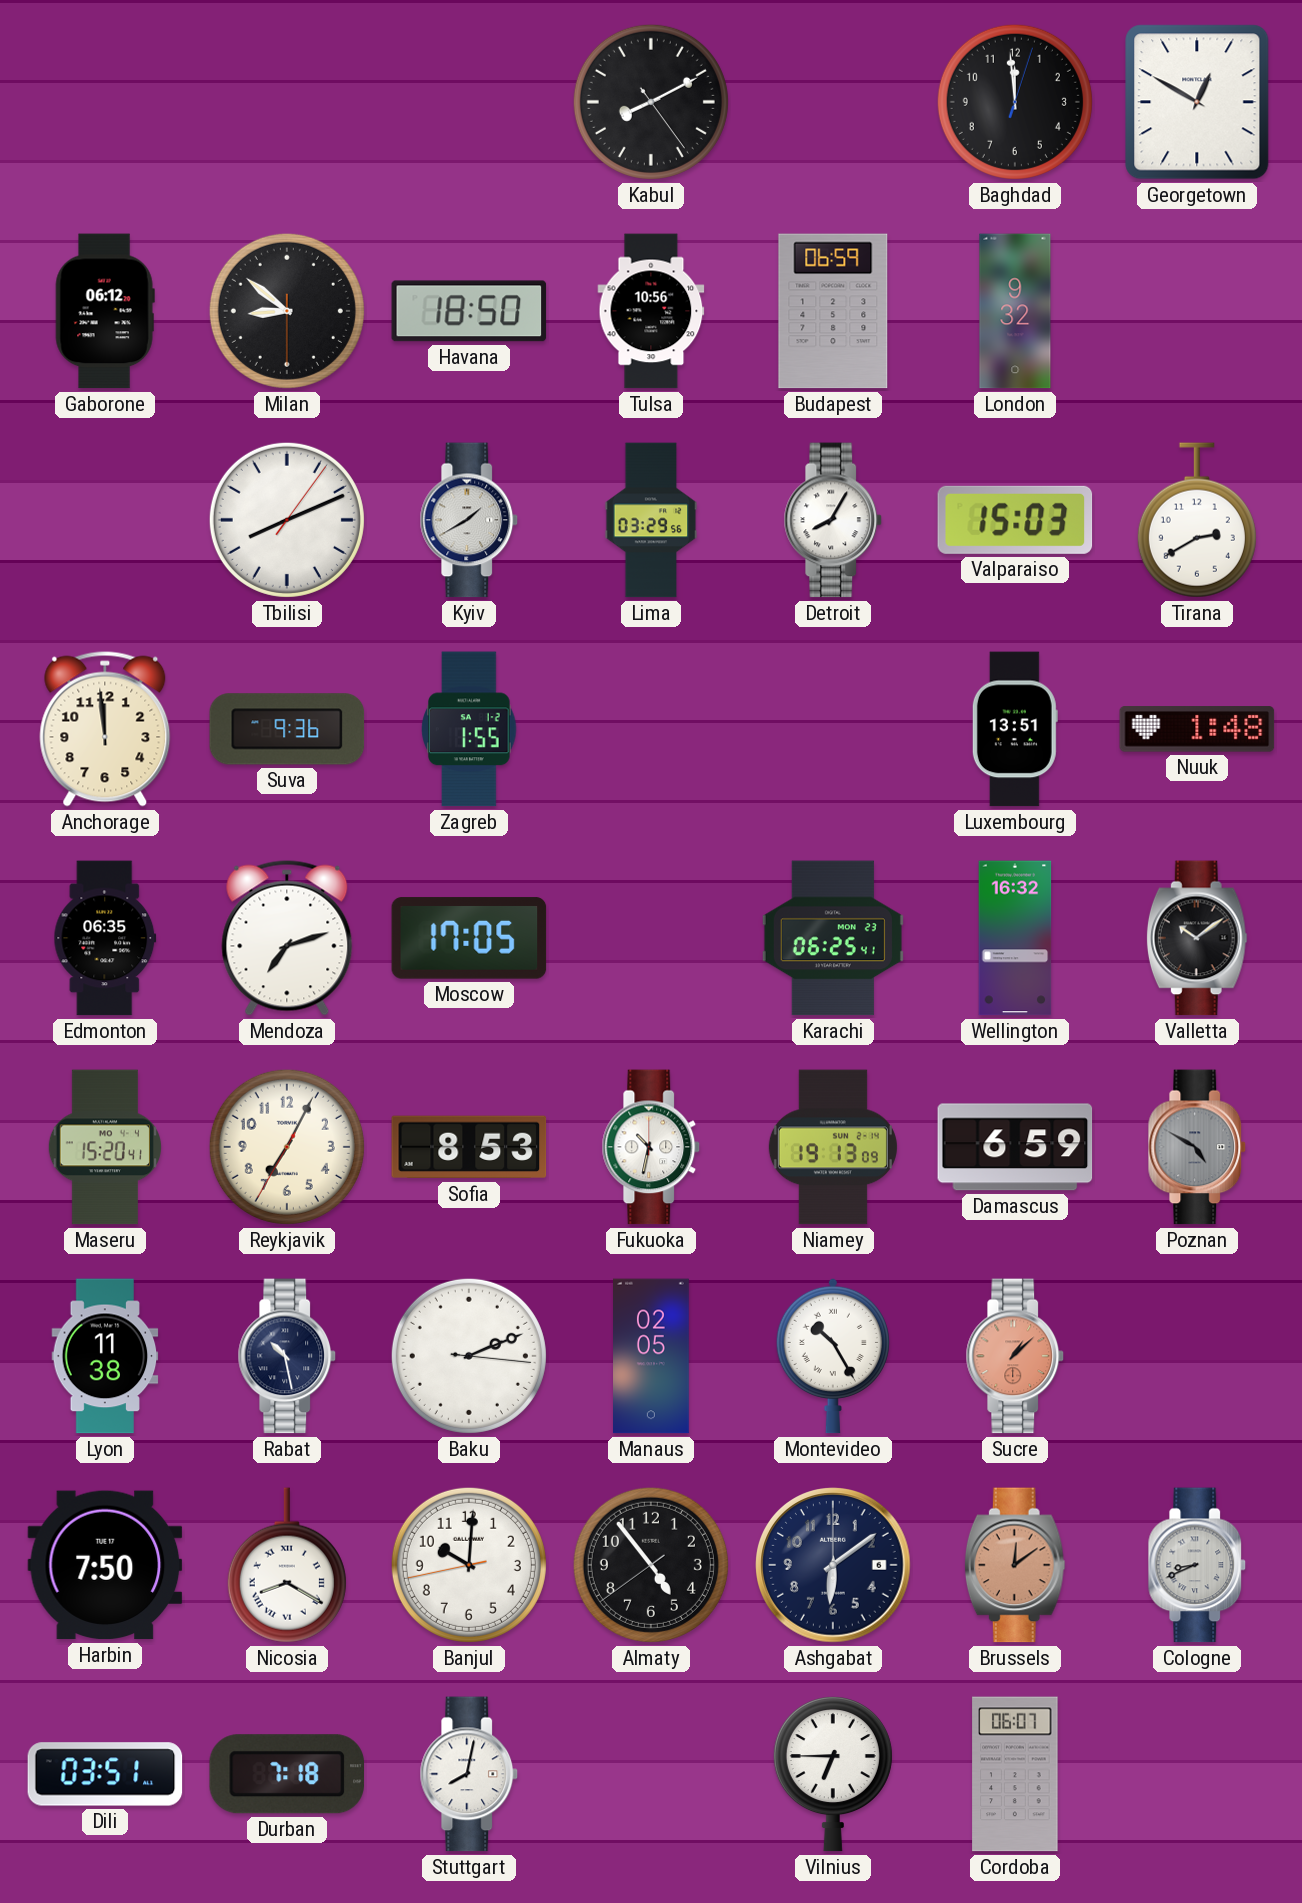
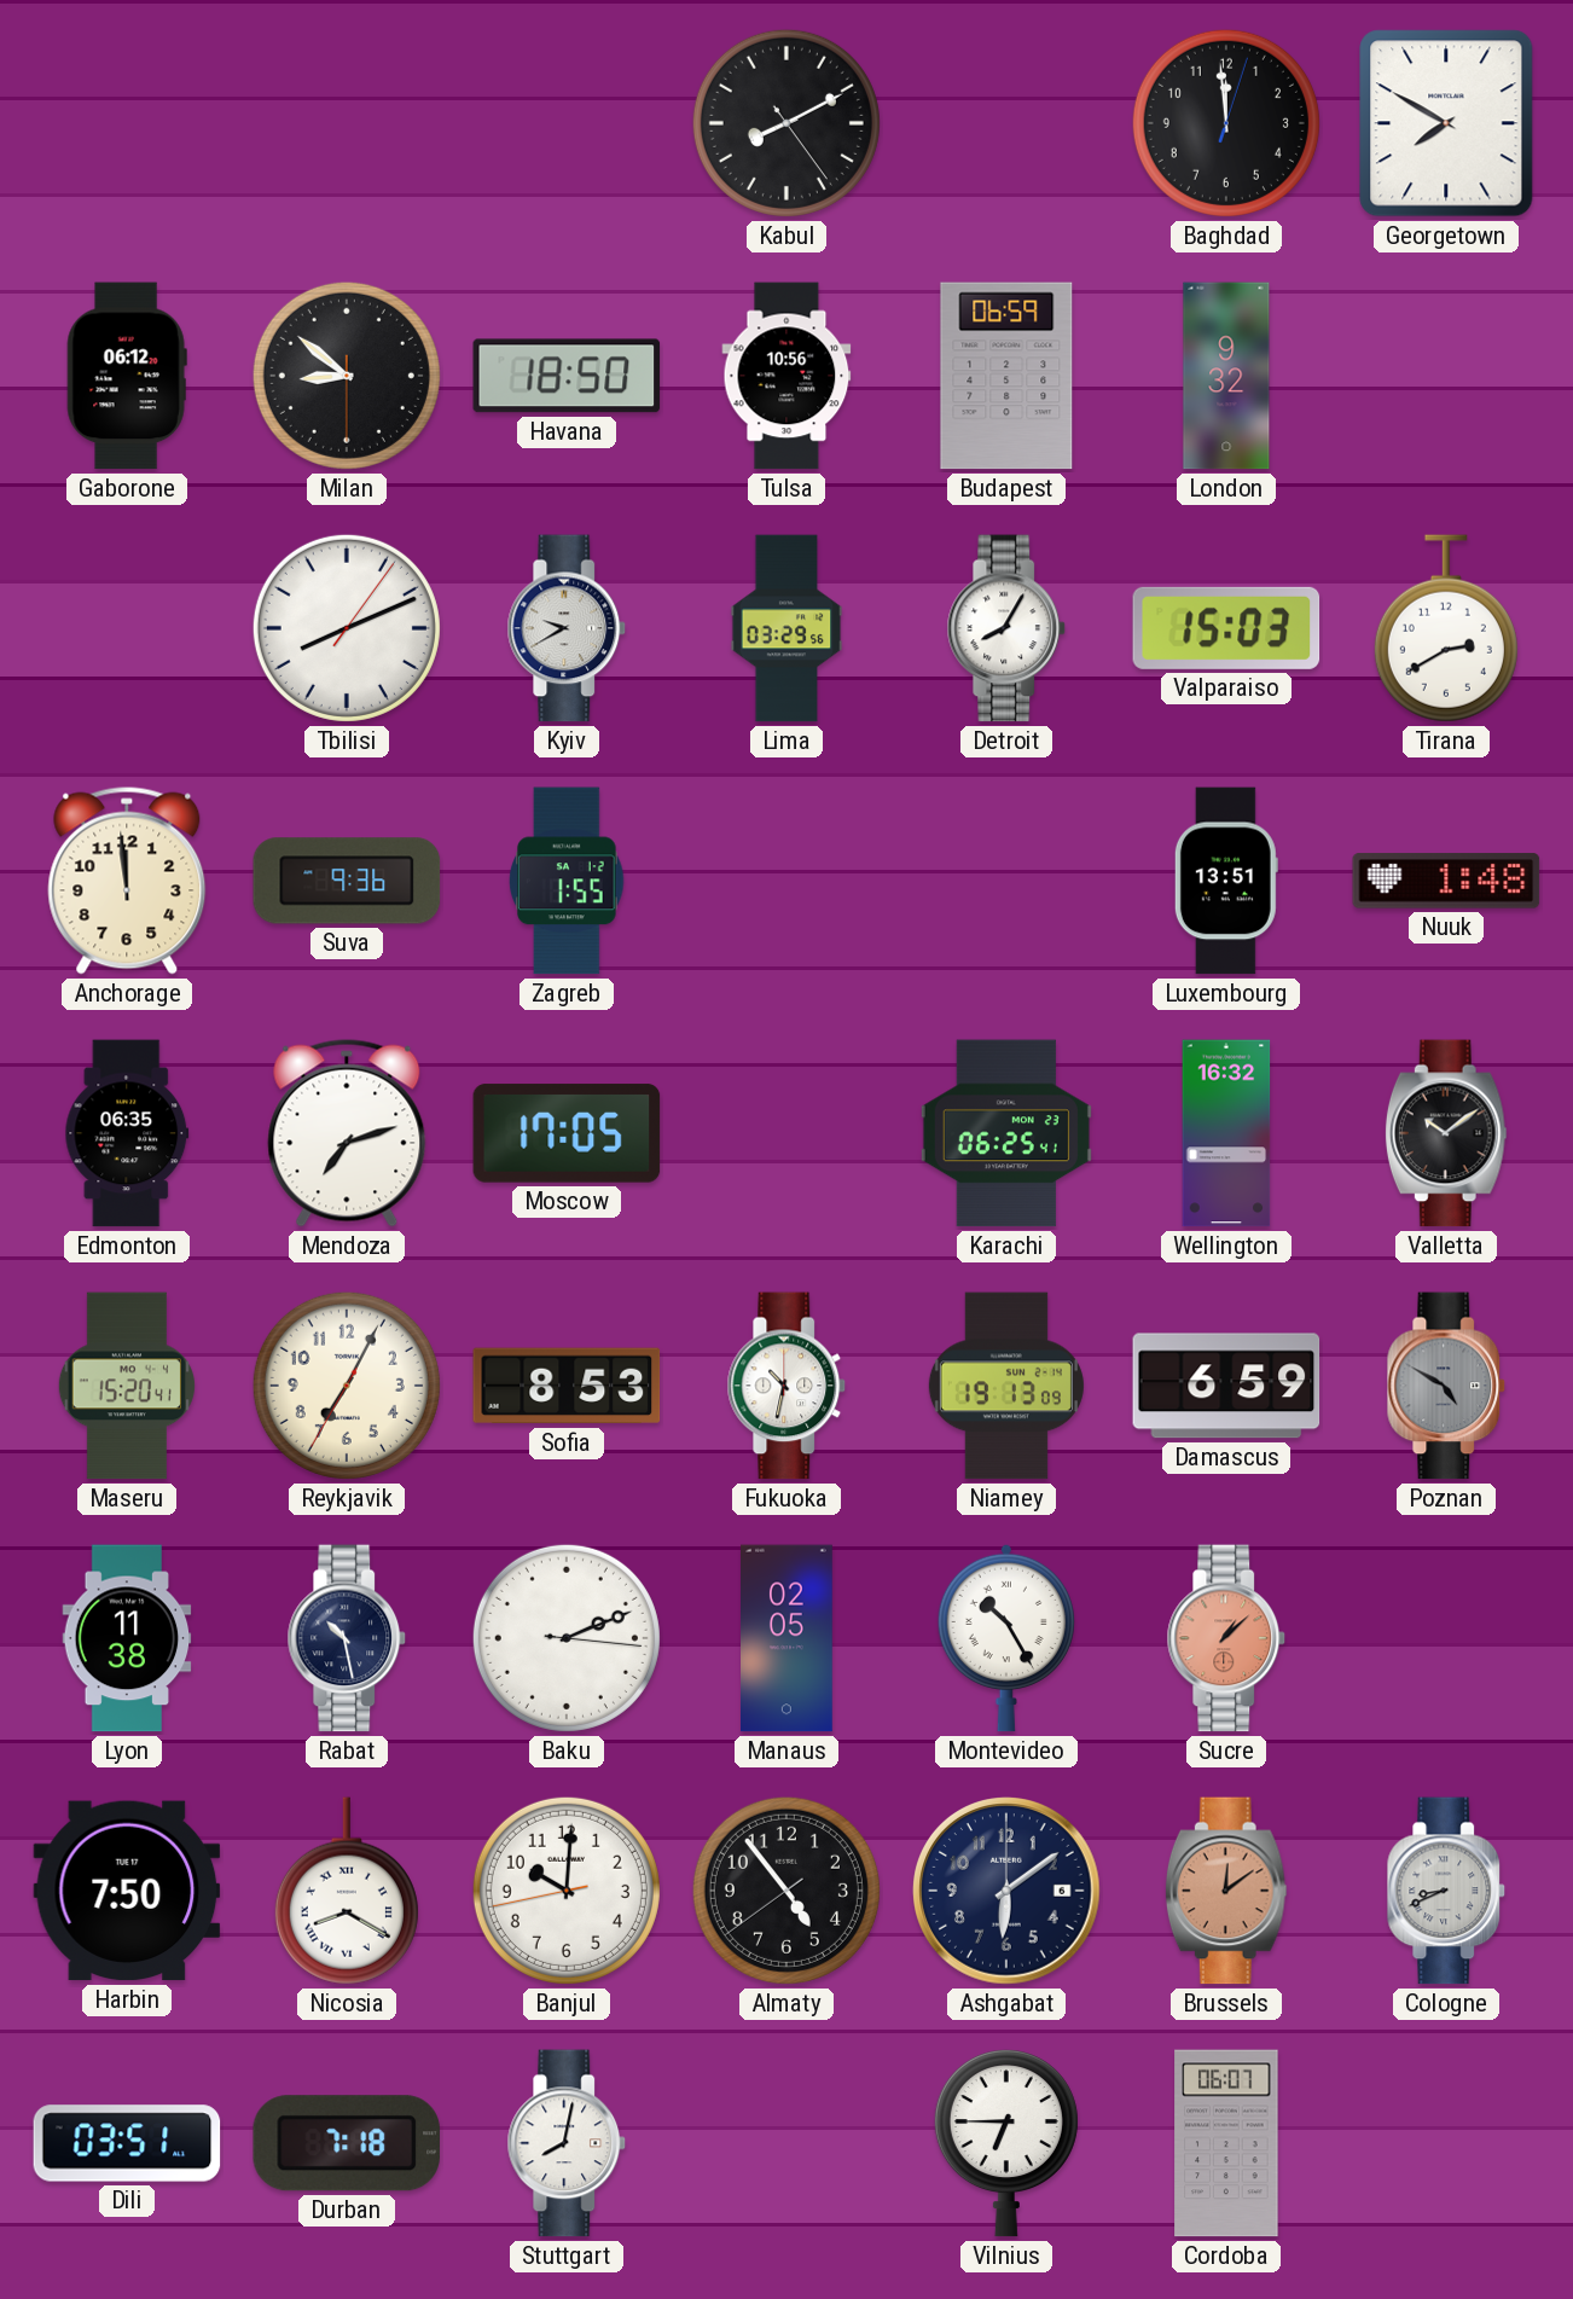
Georgetown: 12:50 -> 7:50
Kyiv: 1:40 -> 9:40
